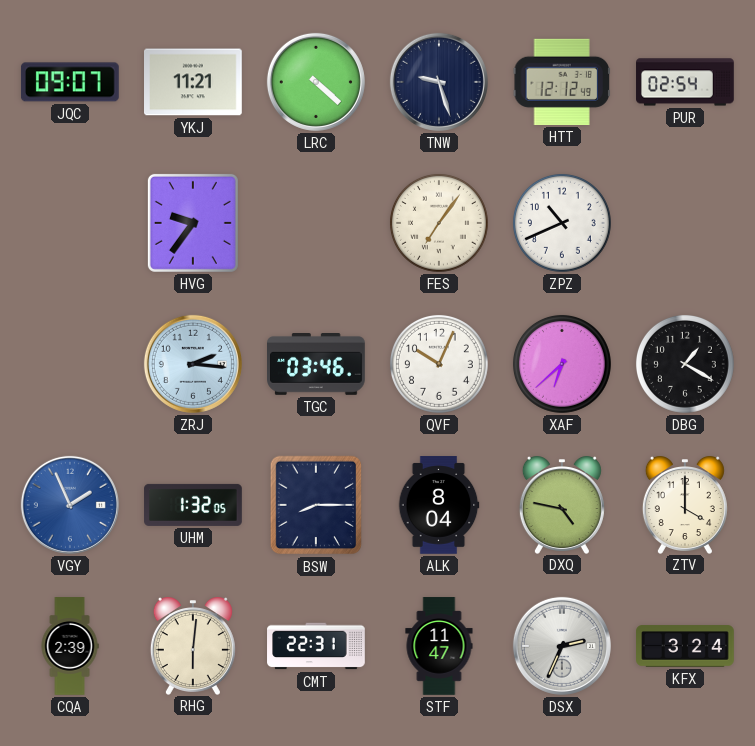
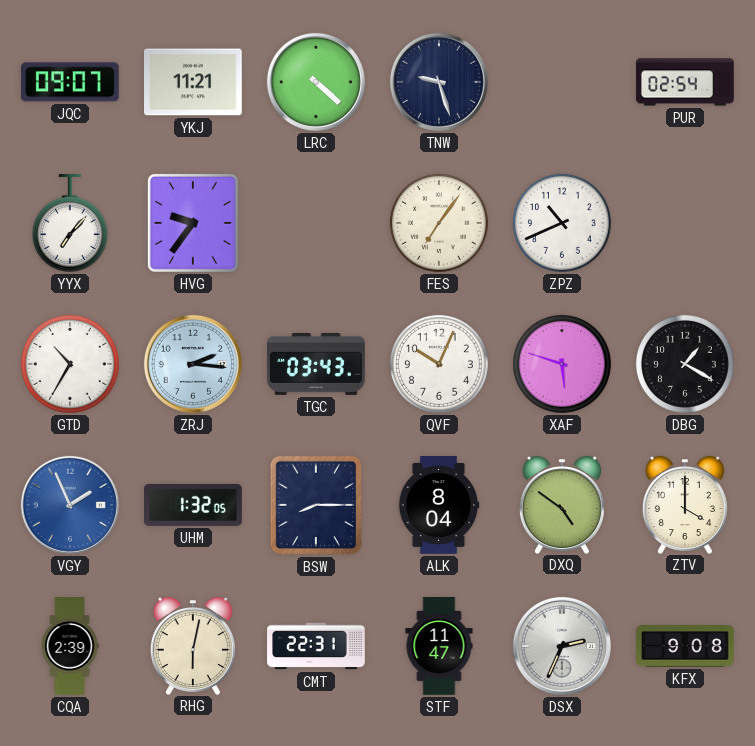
HTT: 12:12 -> none
YYX: none -> 7:07
GTD: none -> 10:35
TGC: 03:46 -> 03:43
XAF: 6:38 -> 5:48
DXQ: 4:47 -> 4:51
RHG: 6:01 -> 6:02
KFX: 3:24 -> 9:08
